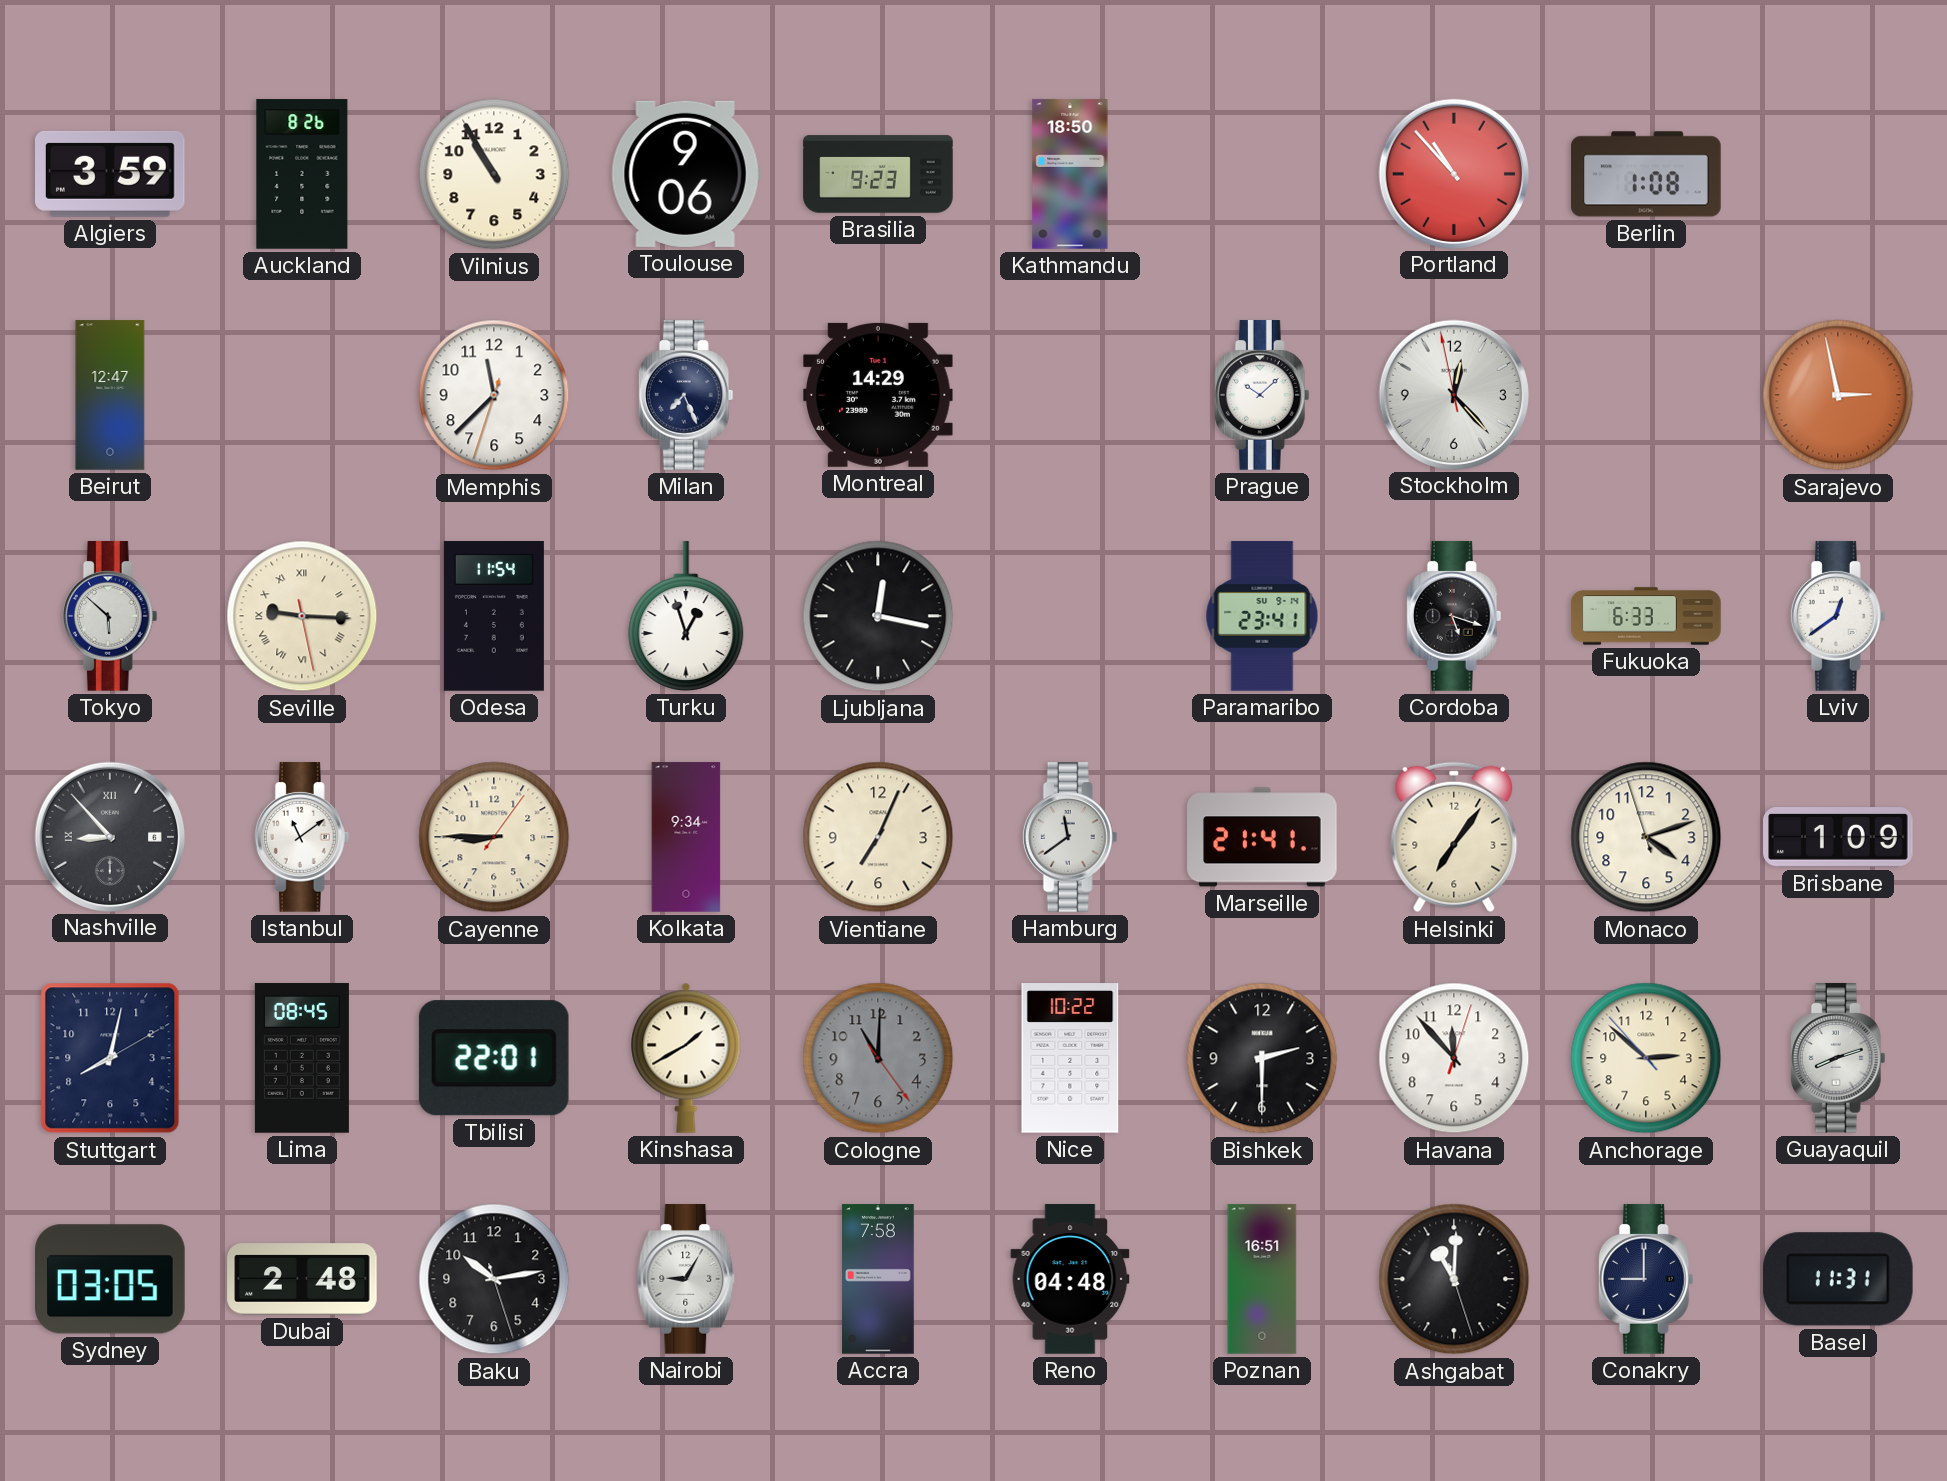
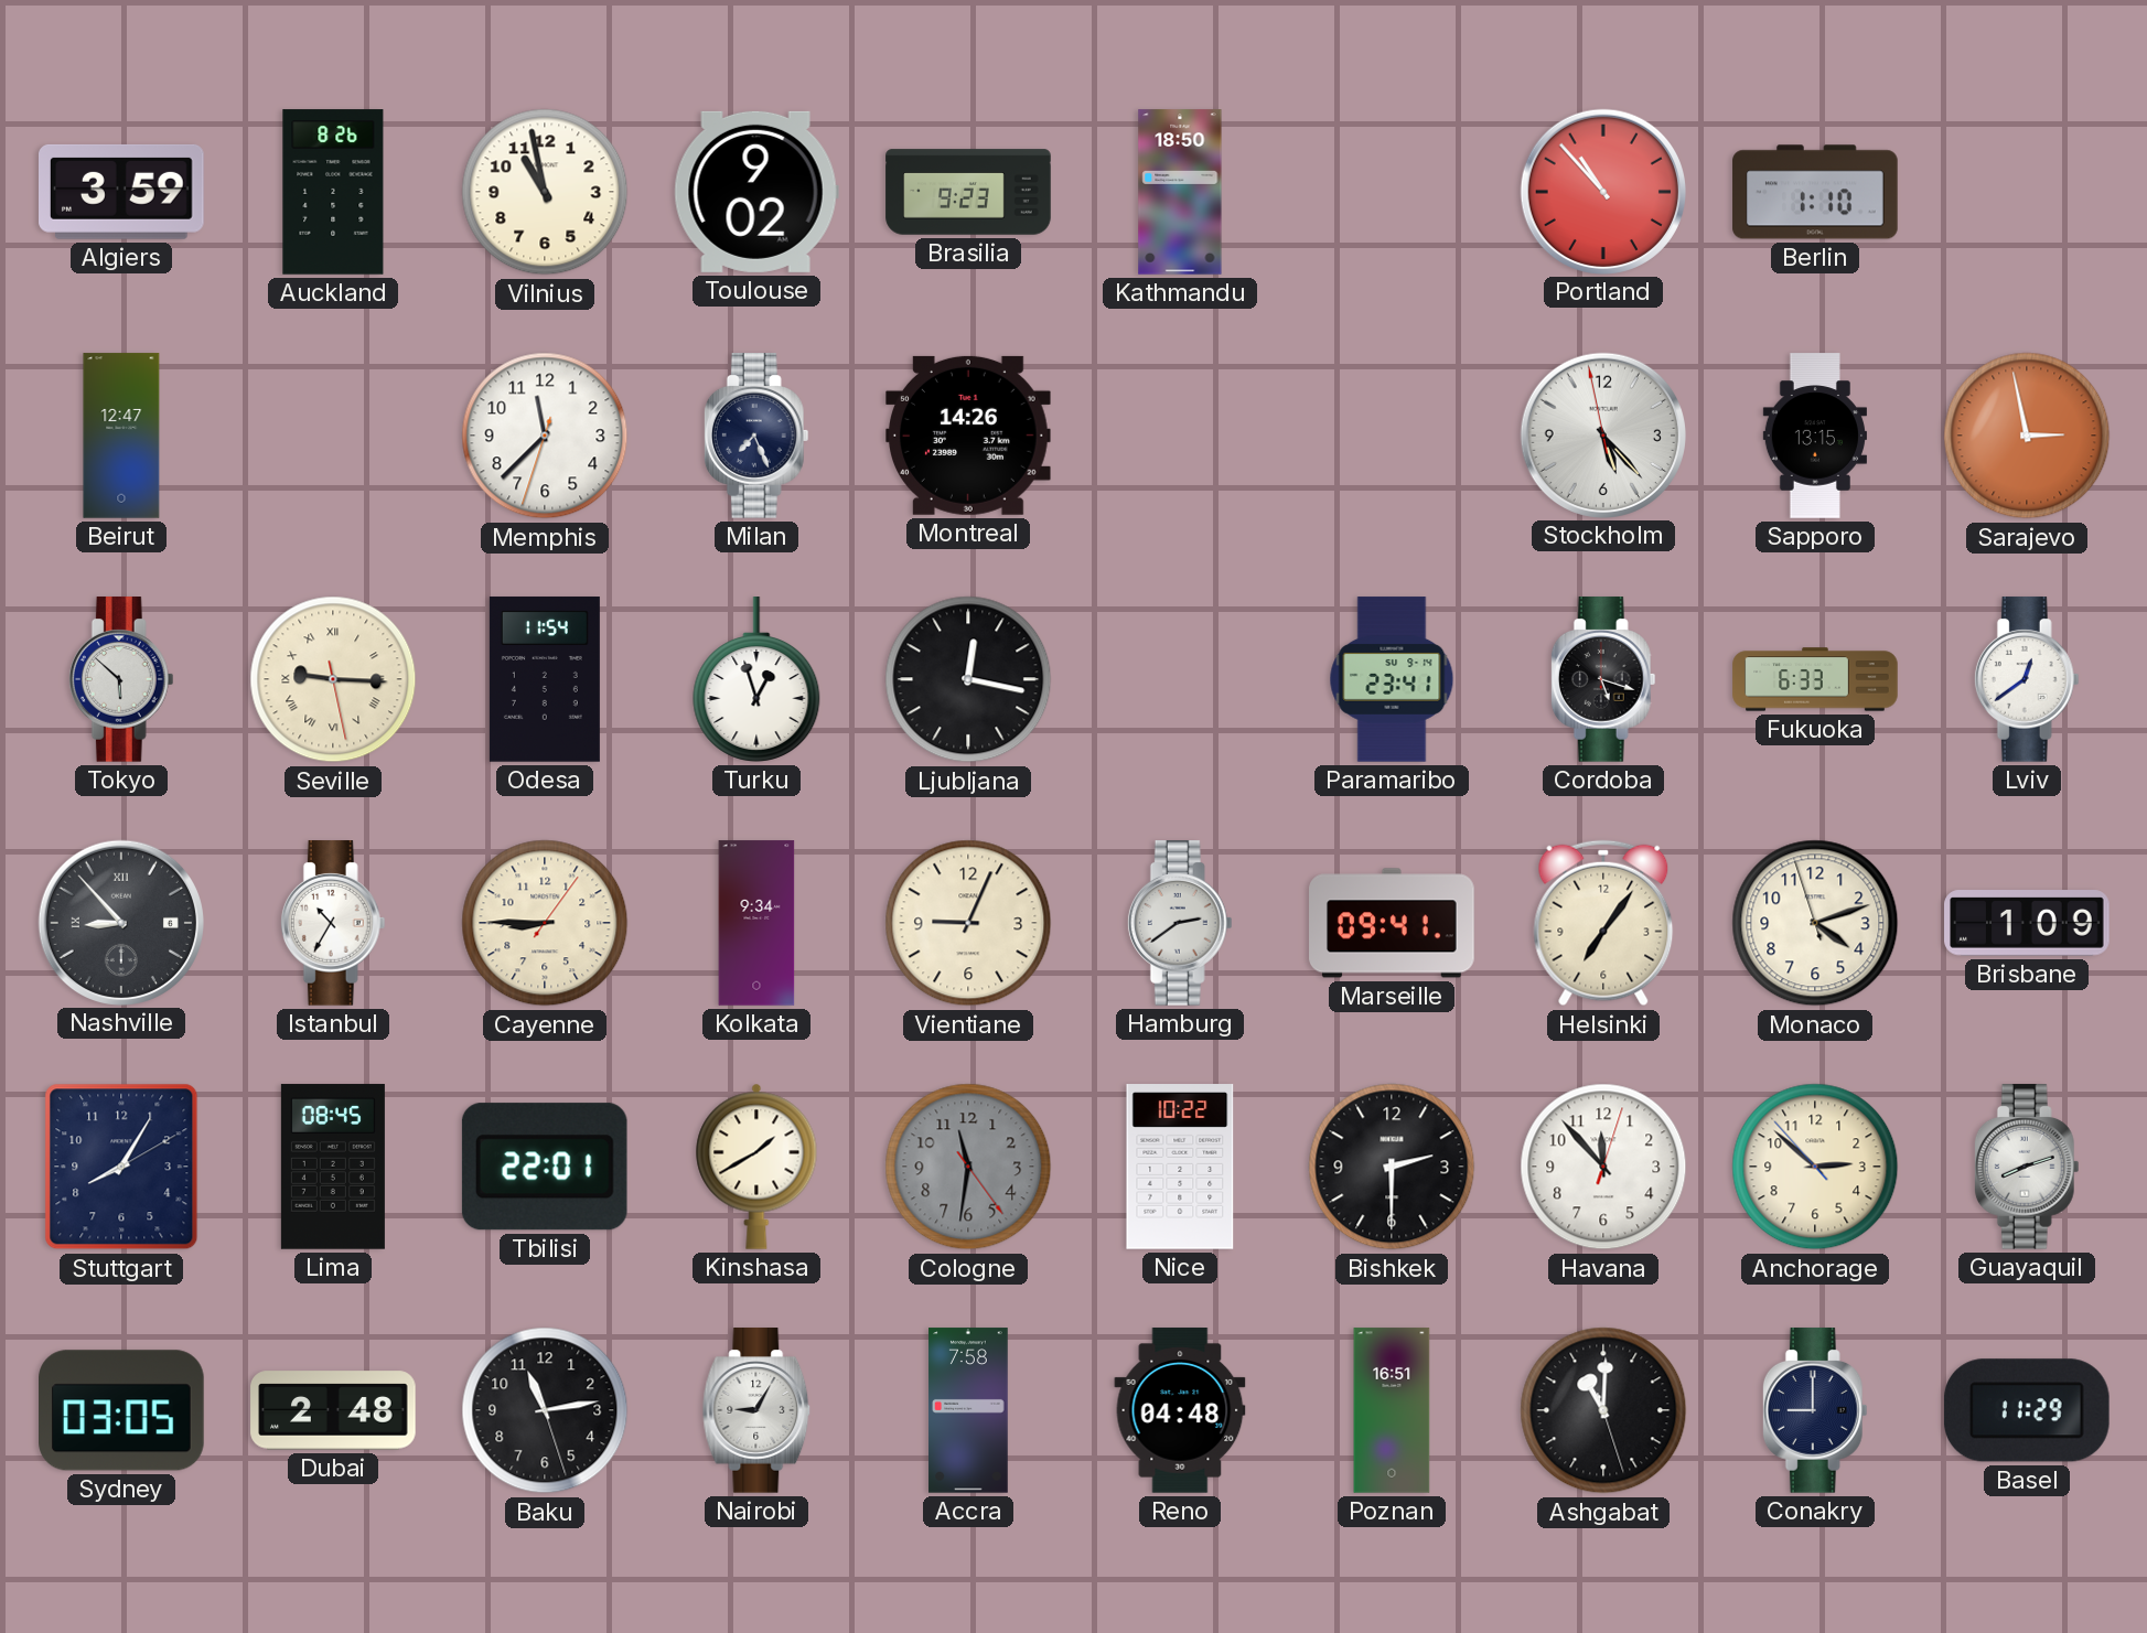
Vilnius: 10:55 -> 10:58
Toulouse: 9:06 -> 9:02
Berlin: 1:08 -> 1:10
Montreal: 14:29 -> 14:26
Prague: 10:08 -> none
Stockholm: 12:22 -> 5:22
Sapporo: none -> 13:15
Istanbul: 11:09 -> 10:35
Vientiane: 7:04 -> 9:04
Hamburg: 11:39 -> 2:39
Marseille: 21:41 -> 09:41
Stuttgart: 8:02 -> 8:05
Cologne: 11:00 -> 11:31
Baku: 10:13 -> 11:13
Basel: 11:31 -> 11:29
